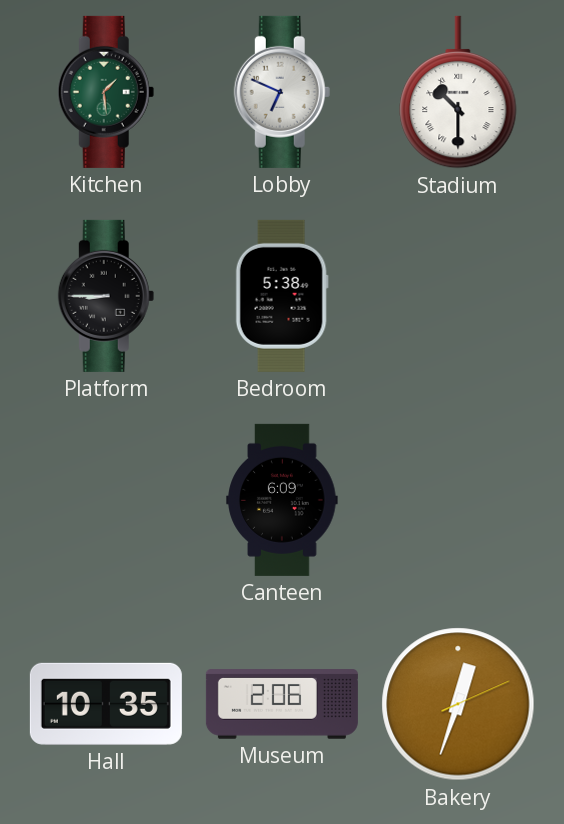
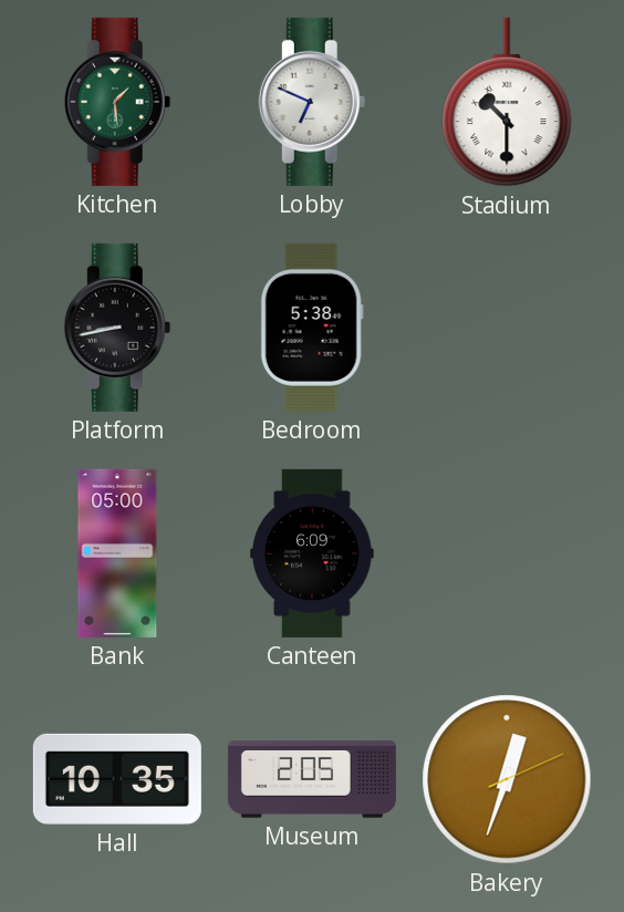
Platform: 8:45 -> 8:43
Bank: none -> 05:00
Museum: 2:06 -> 2:05
